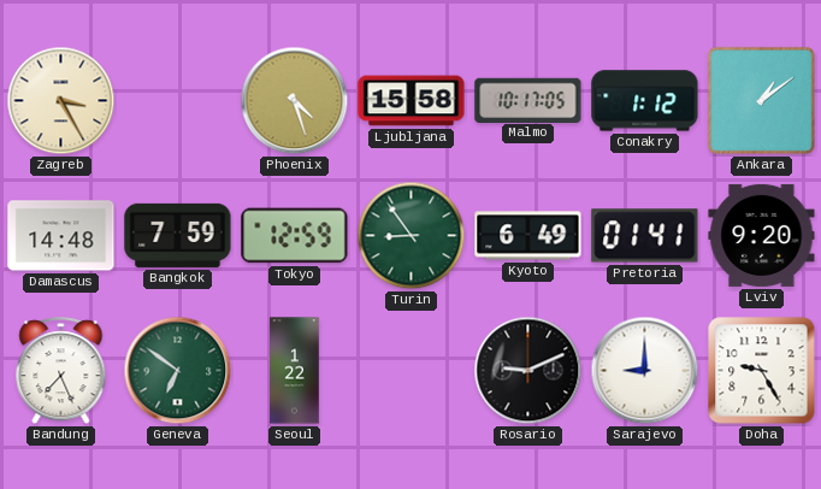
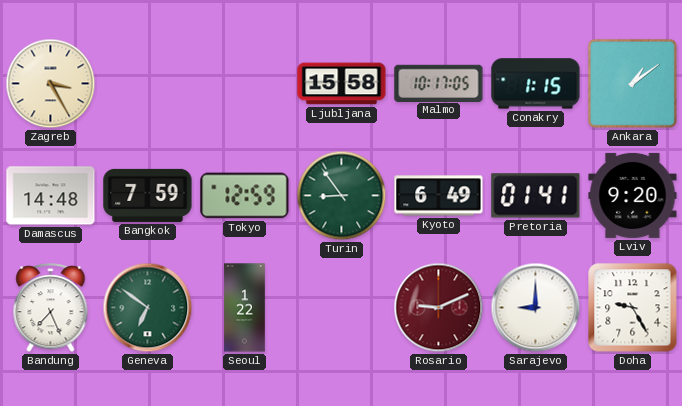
Phoenix: 4:27 -> none
Conakry: 1:12 -> 1:15
Rosario dial: black -> burgundy
